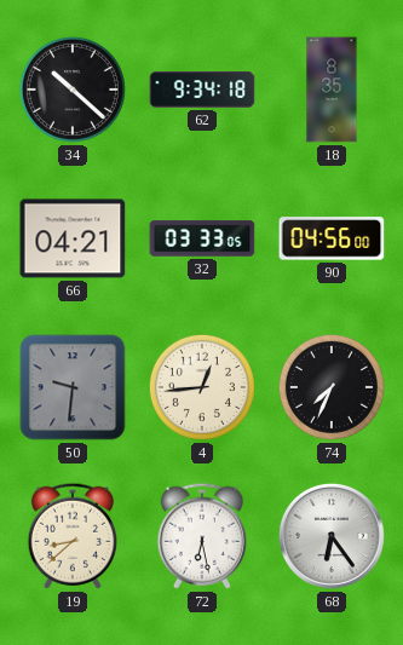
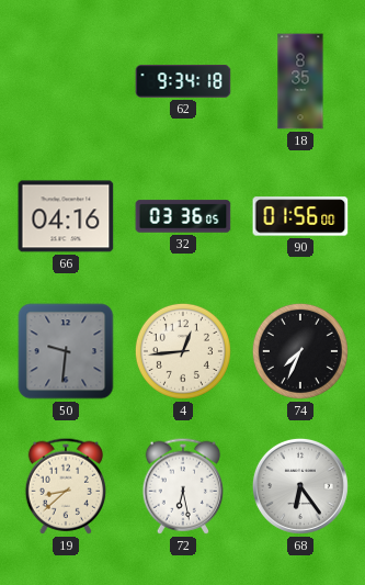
34: 10:22 -> none
66: 04:21 -> 04:16
32: 03:33 -> 03:36
90: 04:56 -> 01:56
